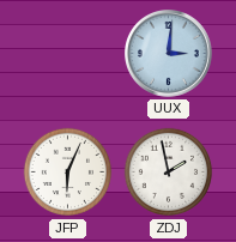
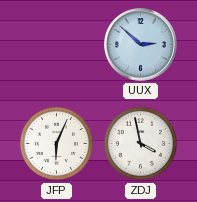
UUX: 3:01 -> 2:52
ZDJ: 1:58 -> 3:58
